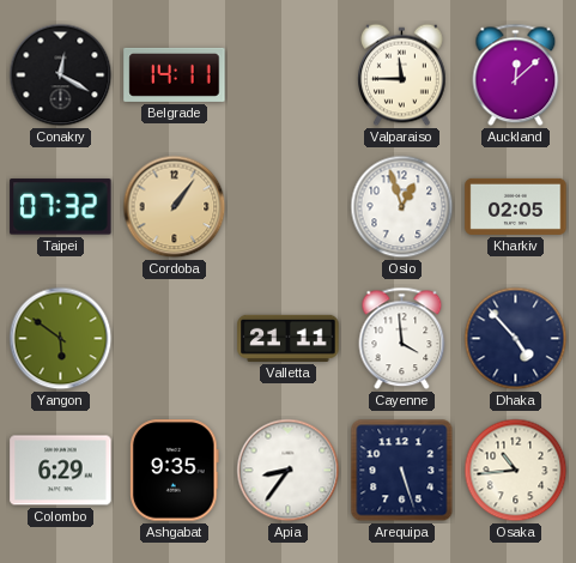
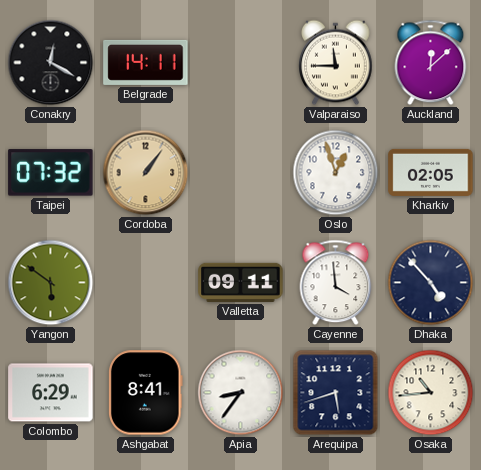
Valletta: 21:11 -> 09:11
Ashgabat: 9:35 -> 8:41
Arequipa: 5:27 -> 5:42
